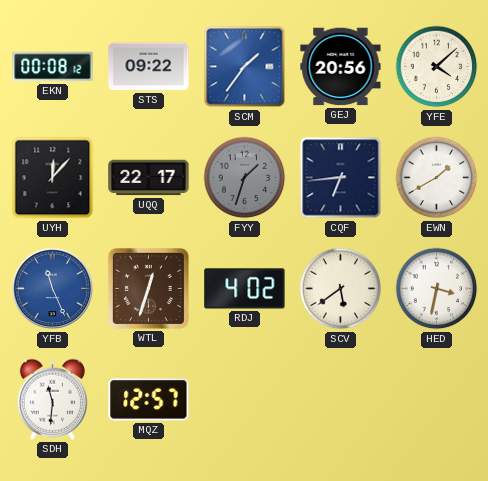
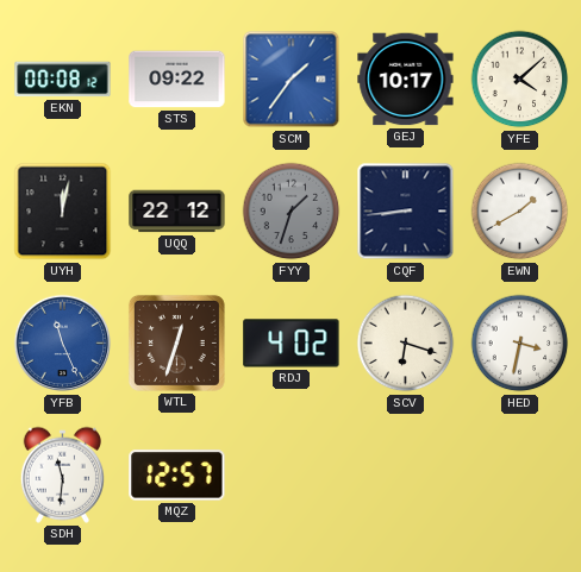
GEJ: 20:56 -> 10:17
UYH: 12:07 -> 12:02
UQQ: 22:17 -> 22:12
CQF: 6:44 -> 8:44
SCV: 5:39 -> 6:18
